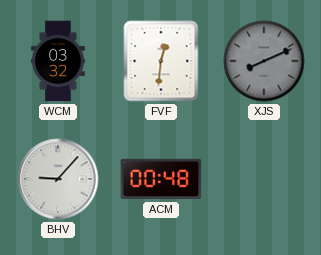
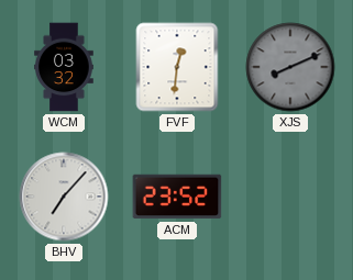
BHV: 9:07 -> 7:07
ACM: 00:48 -> 23:52
